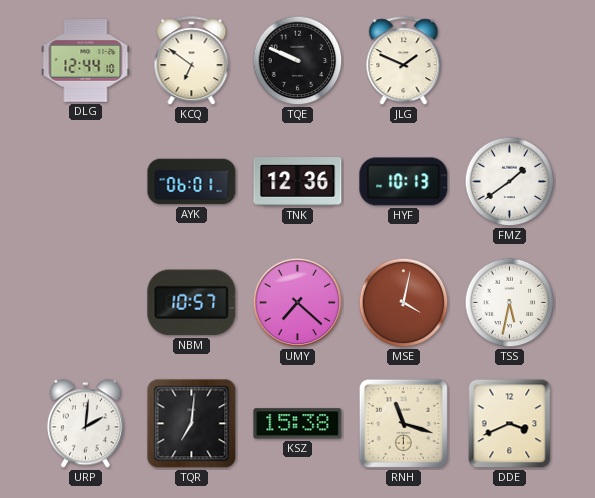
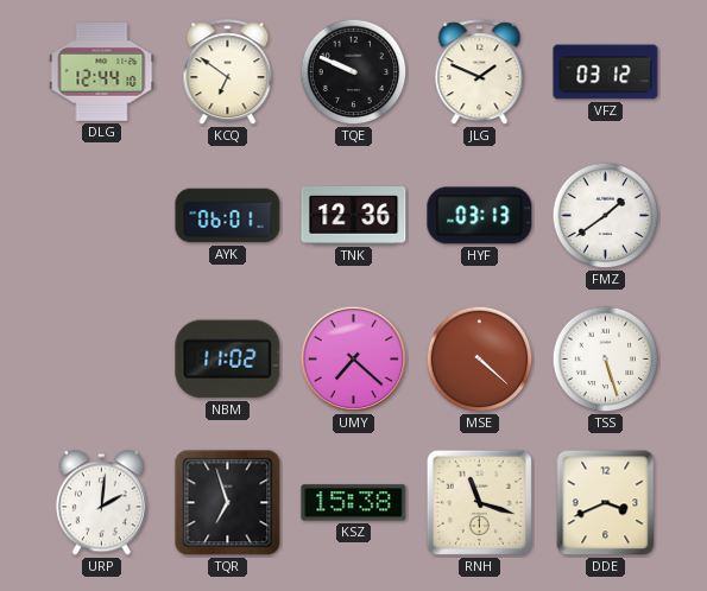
VFZ: none -> 03:12
HYF: 10:13 -> 03:13
NBM: 10:57 -> 11:02
MSE: 4:02 -> 4:22
TSS: 5:32 -> 5:27
TQR: 7:01 -> 6:57
